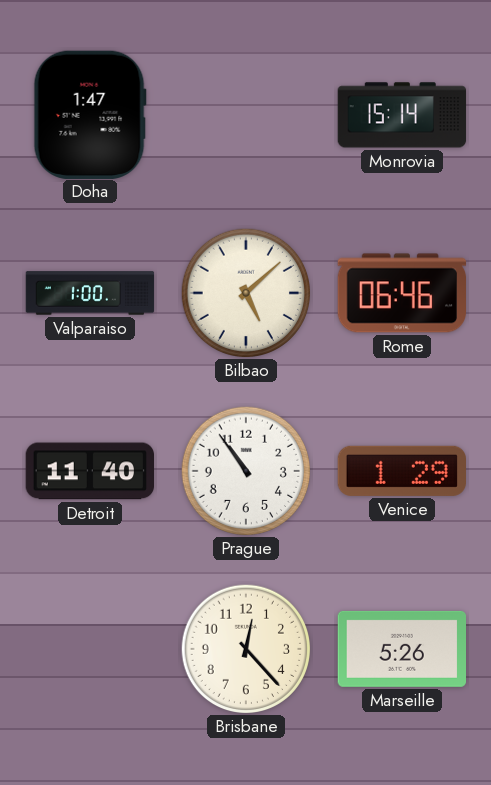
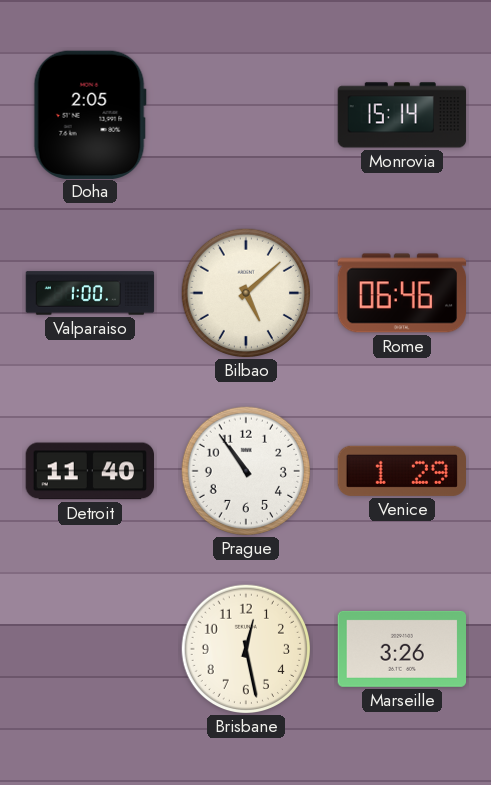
Doha: 1:47 -> 2:05
Brisbane: 12:23 -> 12:28
Marseille: 5:26 -> 3:26
